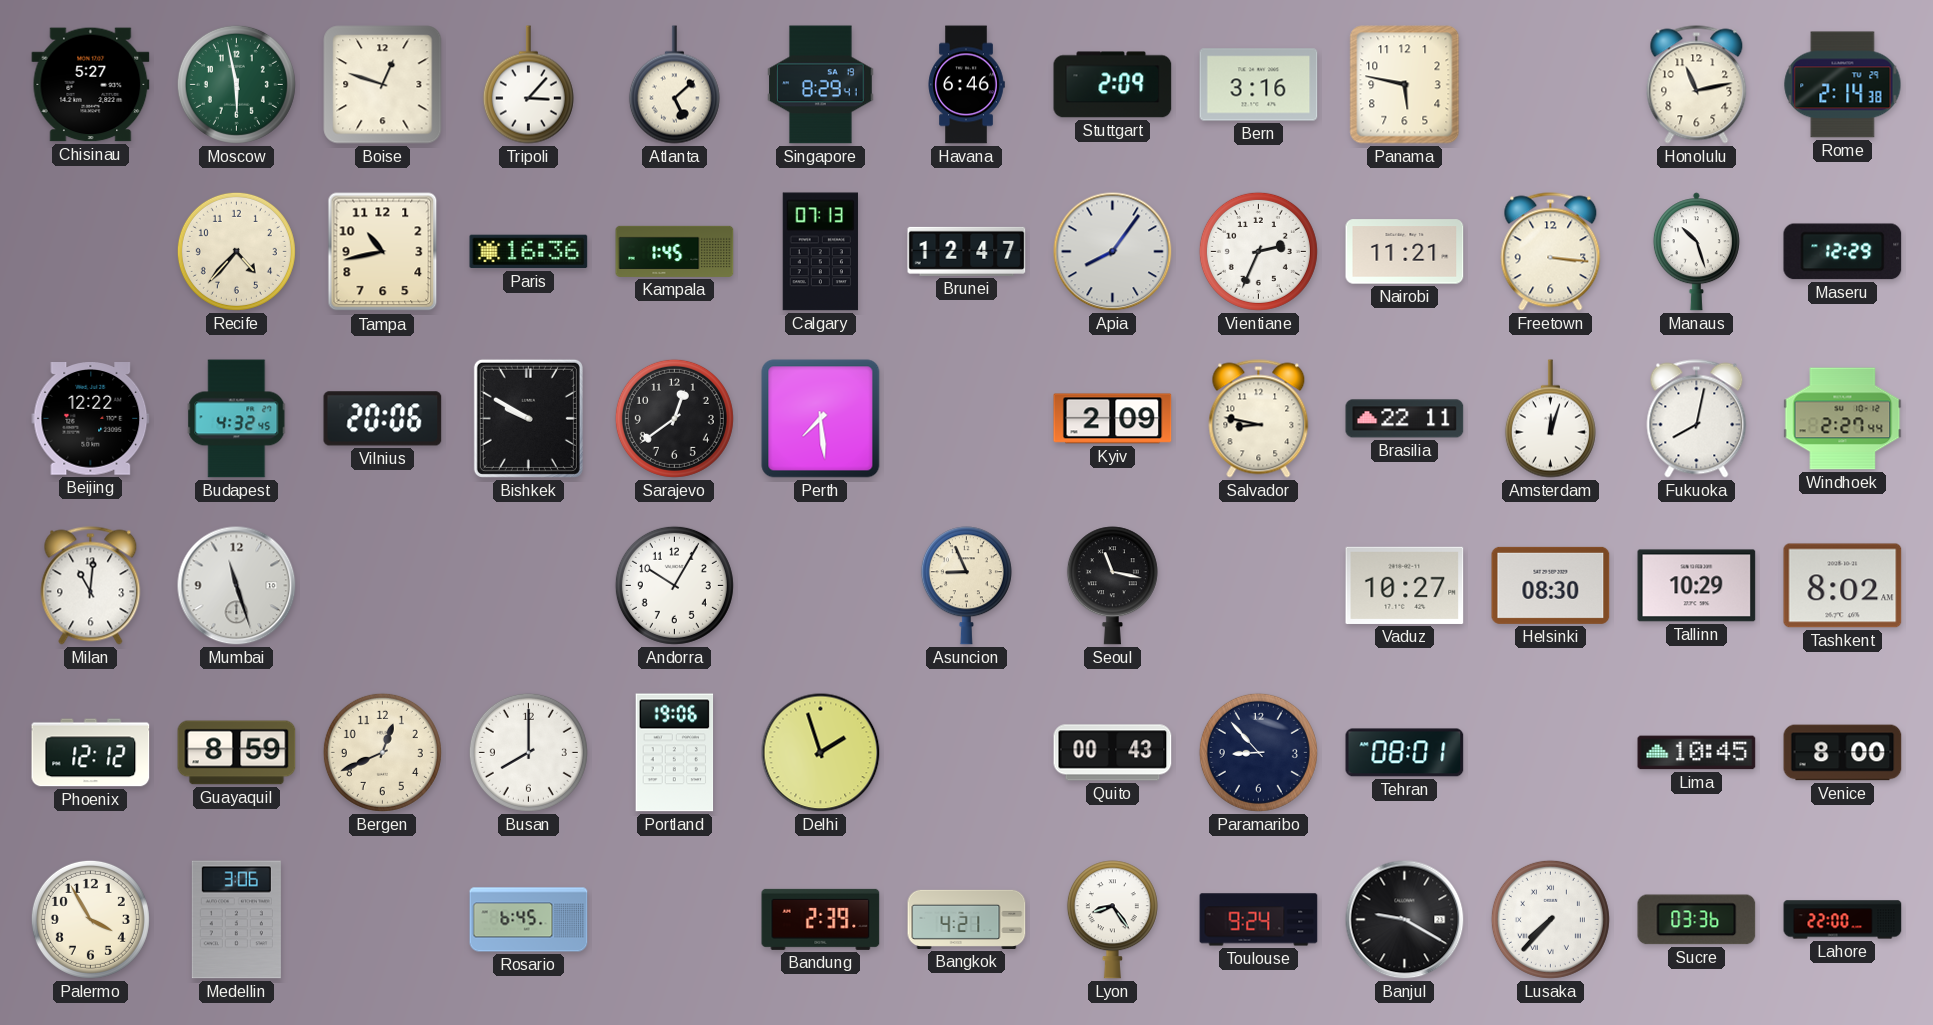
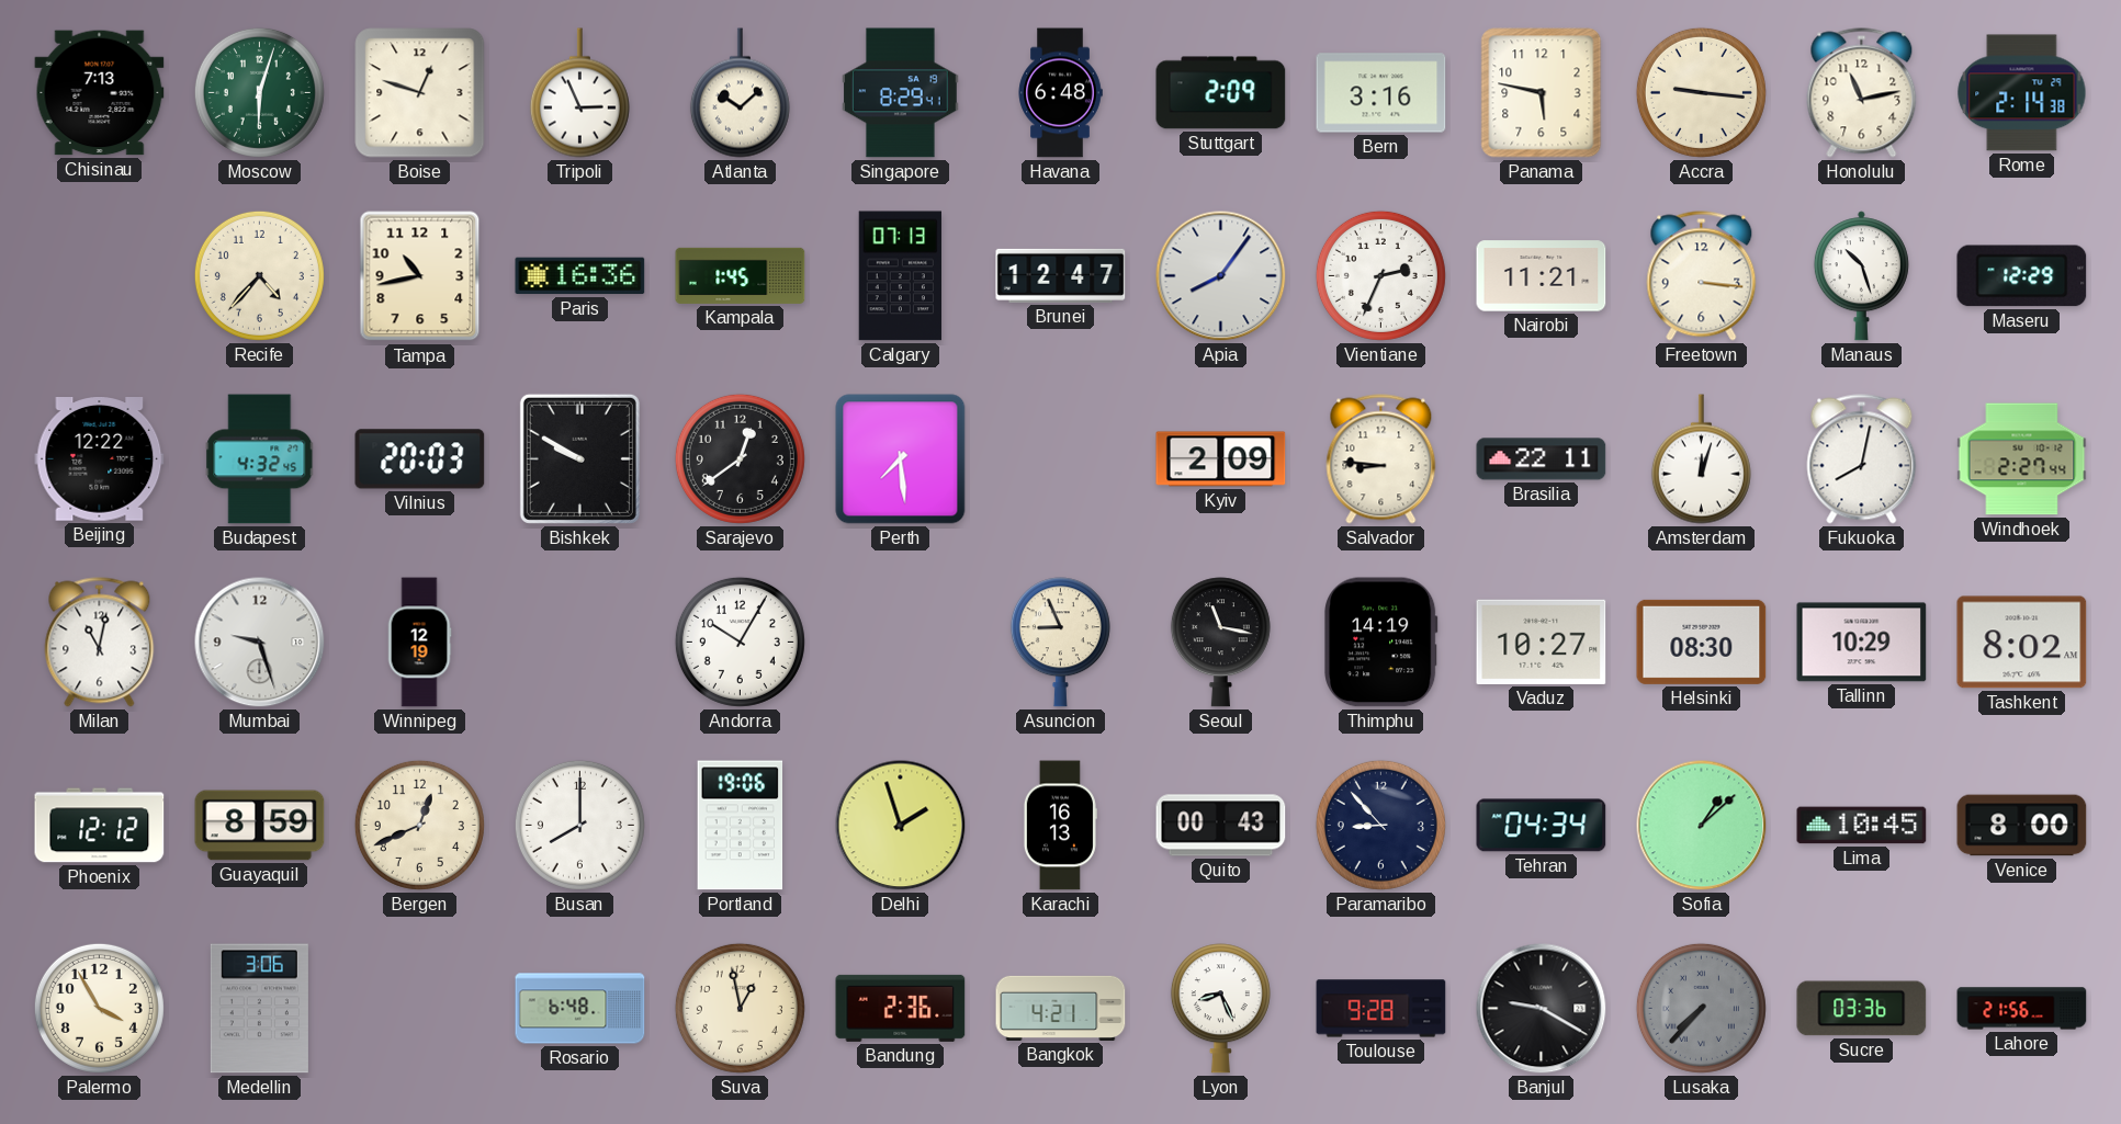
Chisinau: 5:27 -> 7:13
Moscow: 5:58 -> 6:03
Tripoli: 3:07 -> 2:56
Atlanta: 5:08 -> 10:08
Havana: 6:46 -> 6:48
Accra: none -> 9:16
Vilnius: 20:06 -> 20:03
Salvador: 8:47 -> 8:46
Milan: 11:01 -> 11:02
Mumbai: 11:27 -> 9:27
Winnipeg: none -> 12:19
Thimphu: none -> 14:19
Karachi: none -> 16:13
Tehran: 08:01 -> 04:34
Sofia: none -> 1:08
Rosario: 6:45 -> 6:48
Suva: none -> 12:58
Bandung: 2:39 -> 2:36
Lyon: 8:24 -> 8:26
Toulouse: 9:24 -> 9:28
Lusaka dial: white -> grey
Lahore: 22:00 -> 21:56
